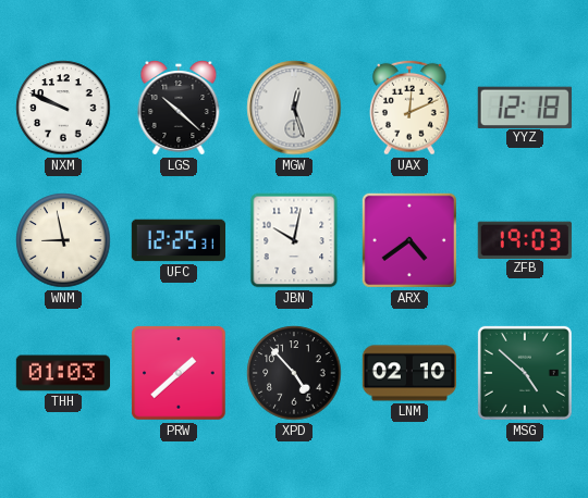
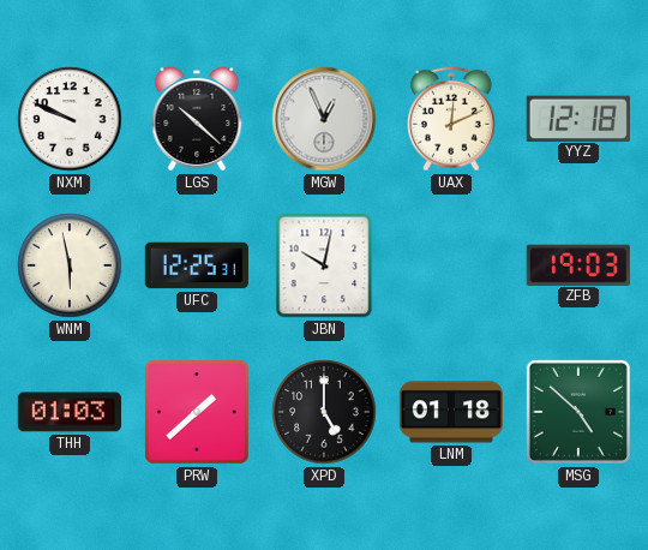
MGW: 12:27 -> 12:56
WNM: 8:58 -> 5:58
ARX: 4:39 -> none
XPD: 4:53 -> 5:00
LNM: 02:10 -> 01:18
